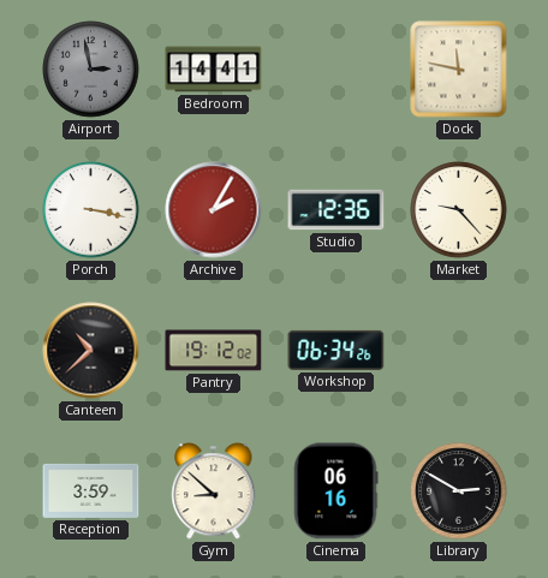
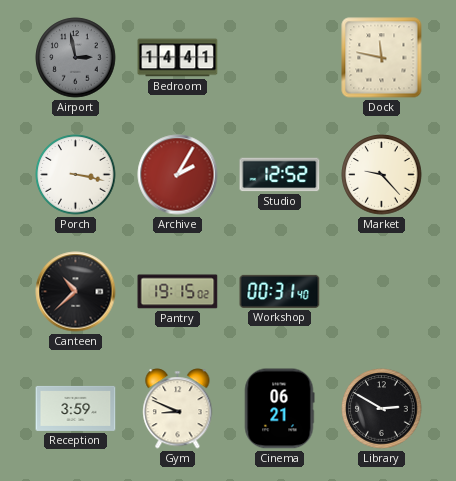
Studio: 12:36 -> 12:52
Pantry: 19:12 -> 19:15
Workshop: 06:34 -> 00:31
Gym: 8:52 -> 8:49
Cinema: 06:16 -> 06:21
